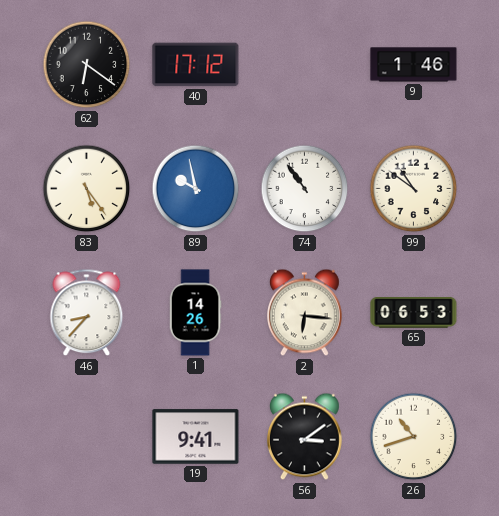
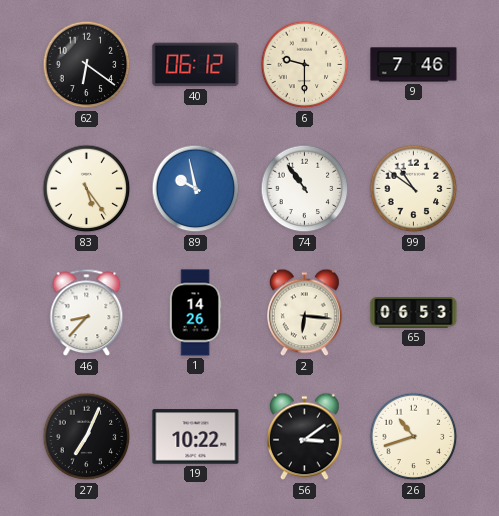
40: 17:12 -> 06:12
6: none -> 9:30
9: 1:46 -> 7:46
27: none -> 7:04
19: 9:41 -> 10:22
